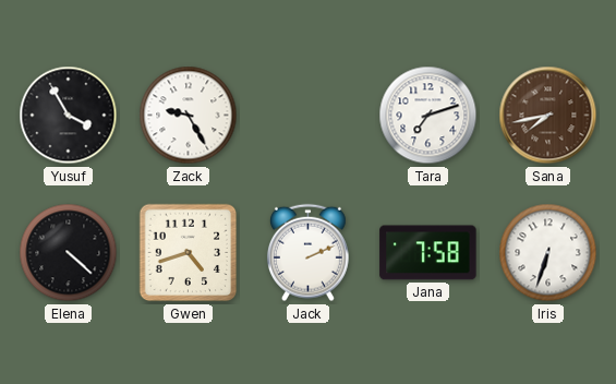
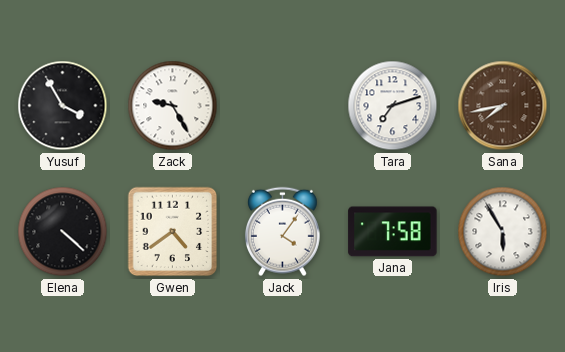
Gwen: 4:42 -> 4:39
Jack: 2:11 -> 4:06
Iris: 6:33 -> 5:55
